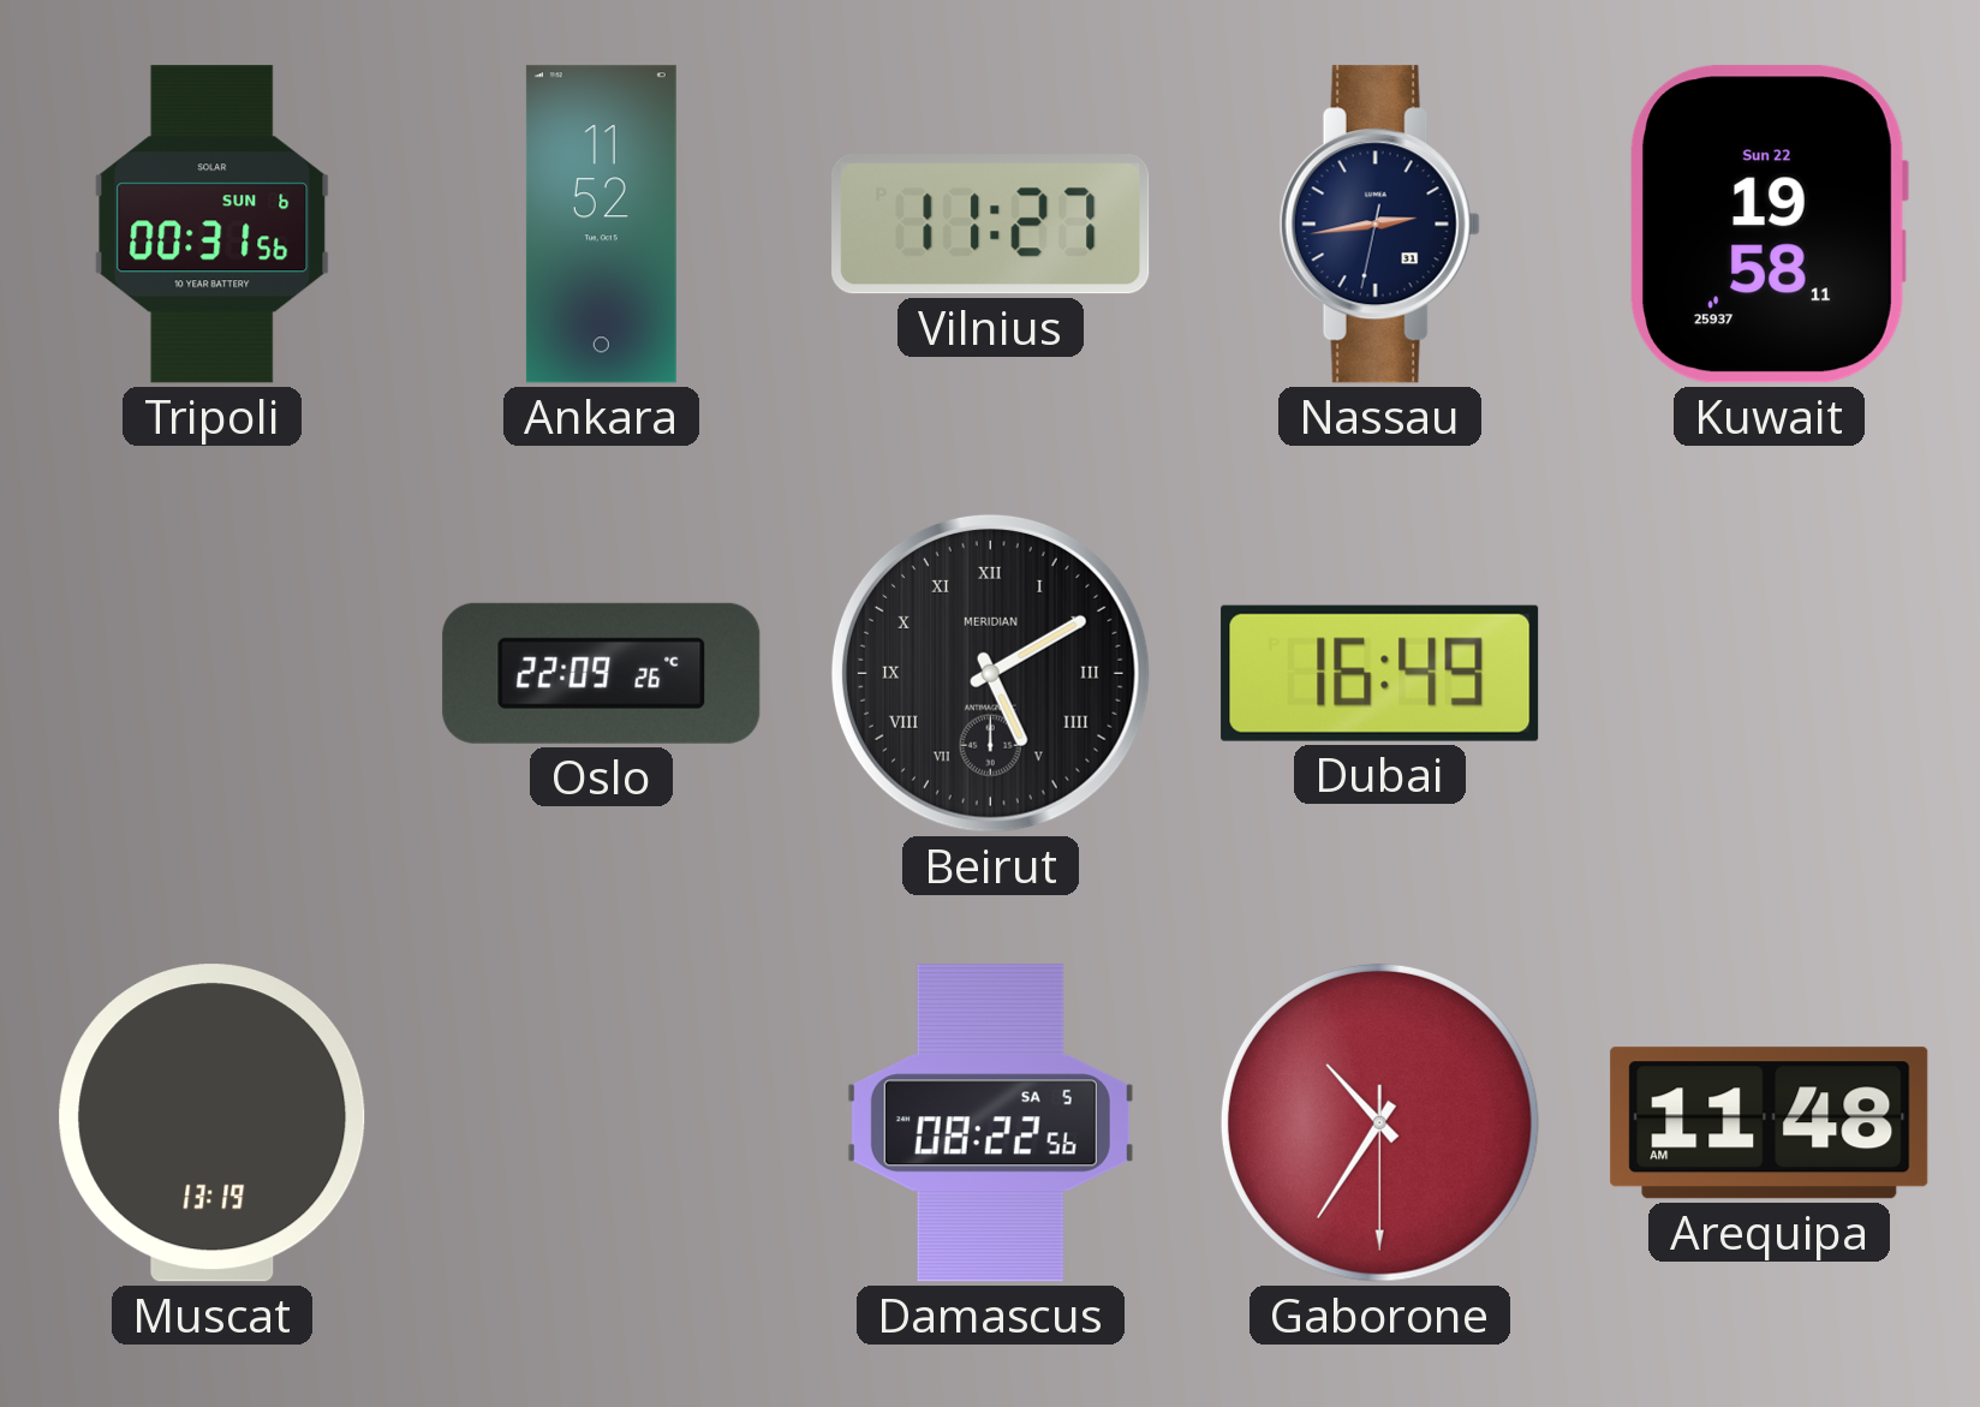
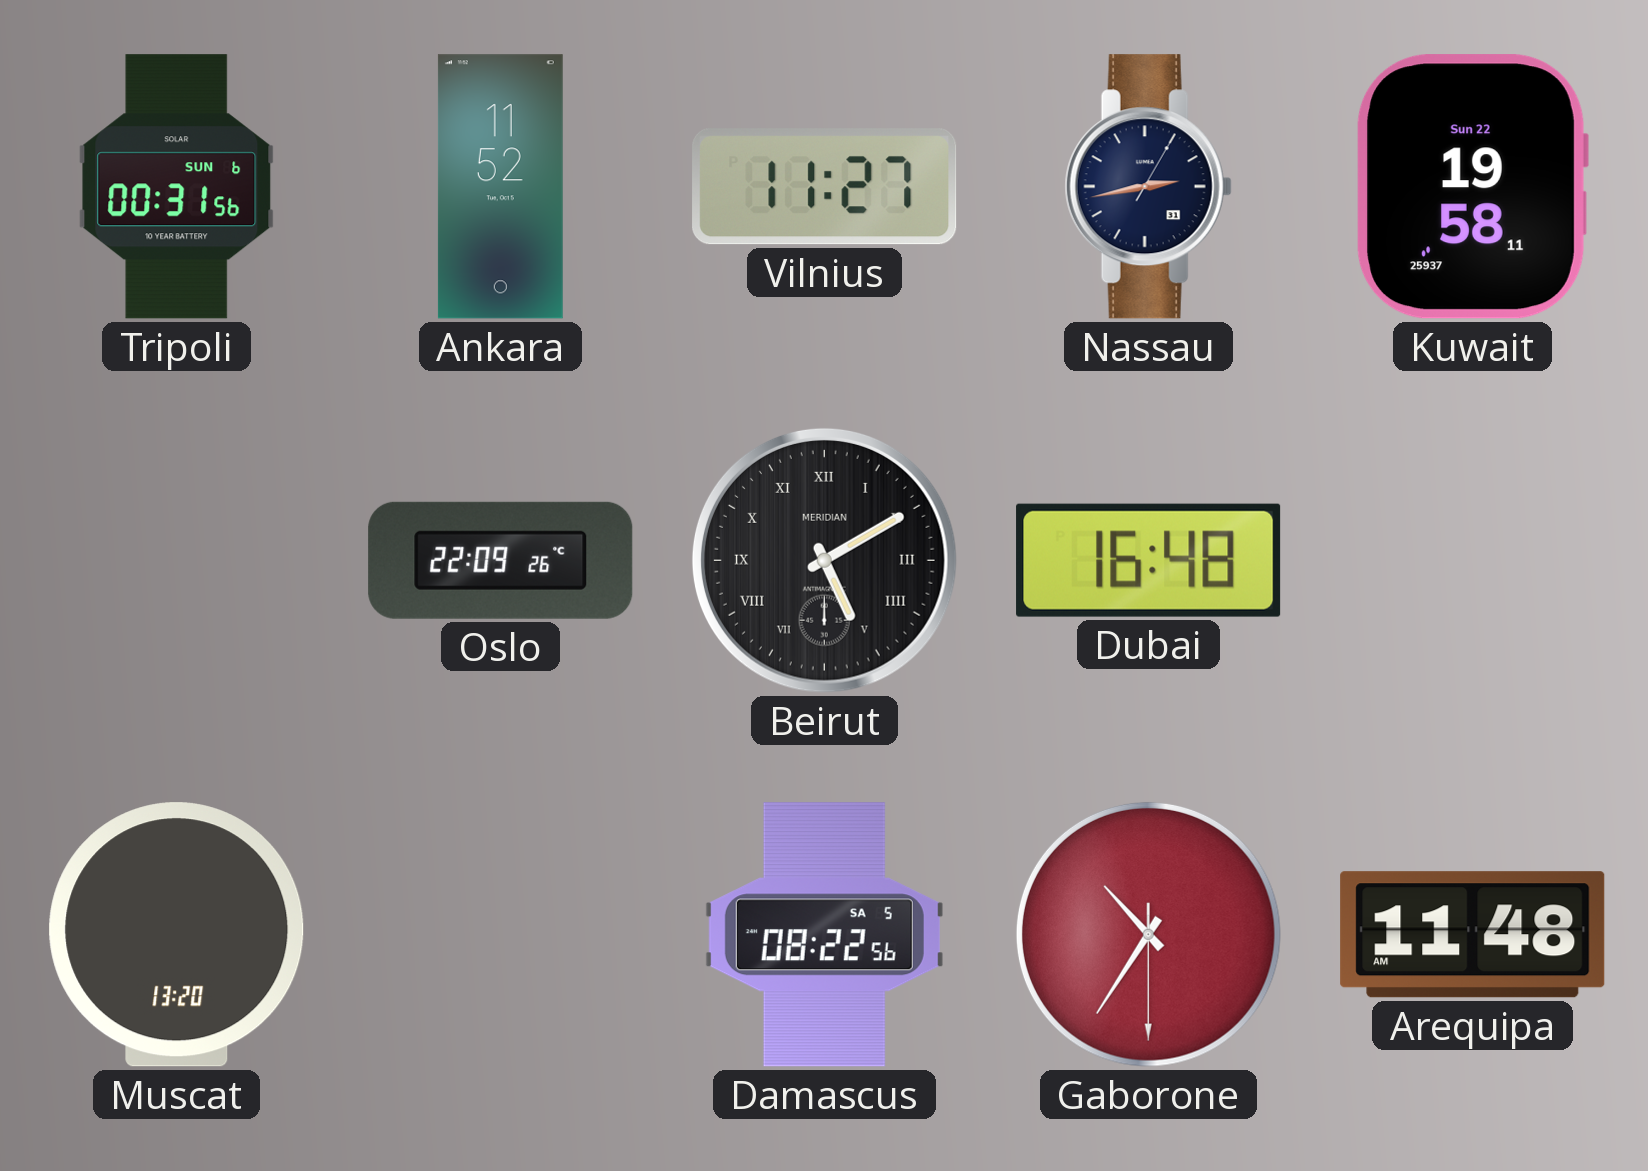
Nassau: 2:43:32 -> 2:43:05
Dubai: 16:49 -> 16:48
Muscat: 13:19 -> 13:20
